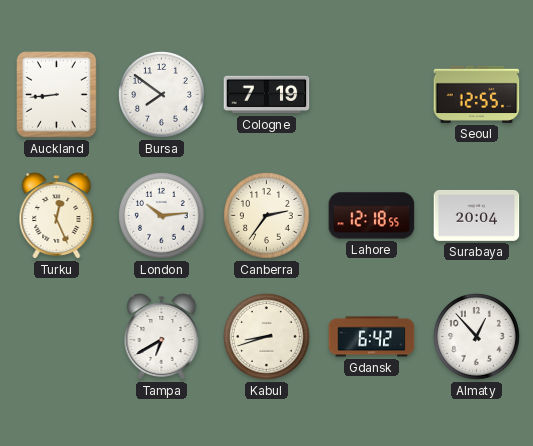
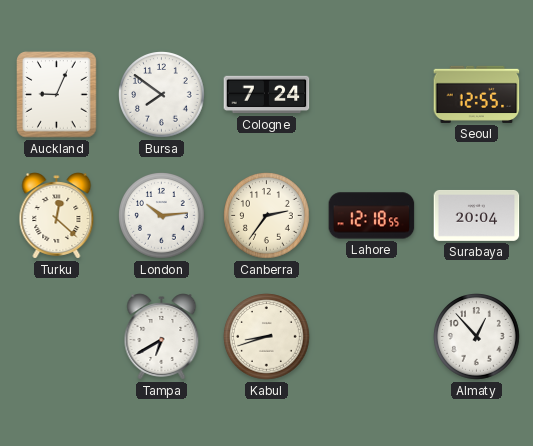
Auckland: 8:44 -> 9:04
Cologne: 7:19 -> 7:24
Turku: 12:26 -> 12:22
Gdansk: 6:42 -> none
